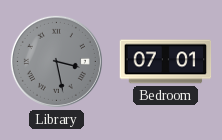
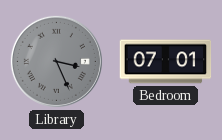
Library: 3:28 -> 3:26
